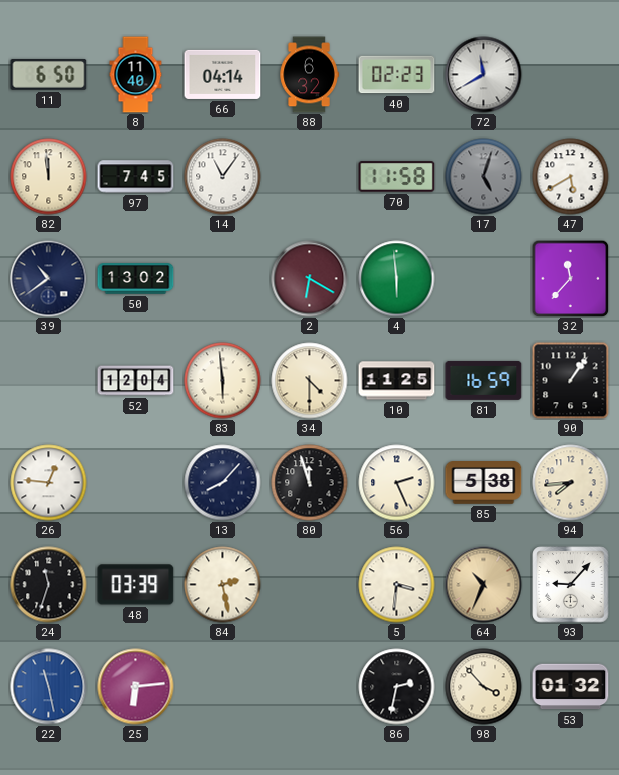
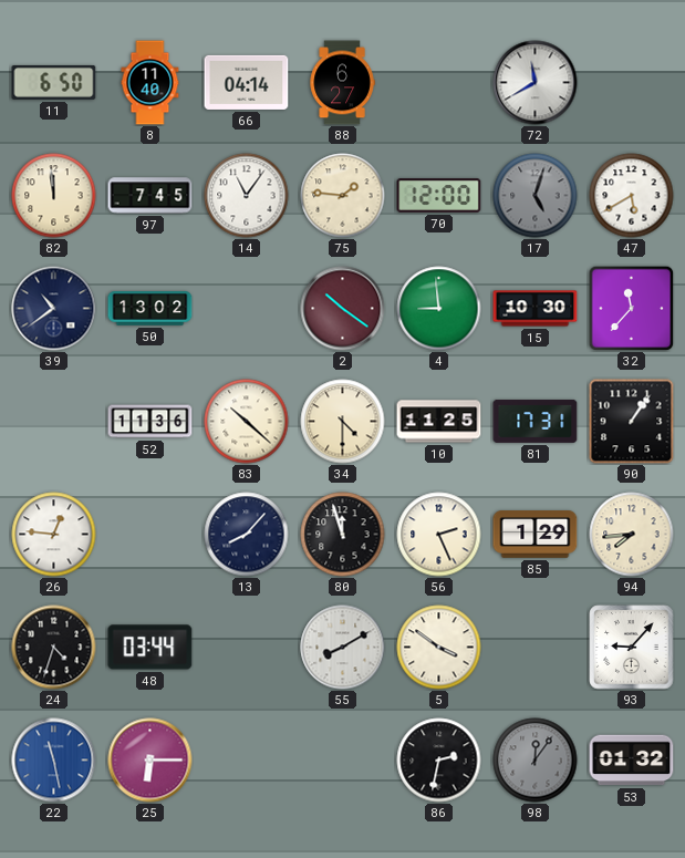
88: 6:32 -> 6:27
40: 02:23 -> none
75: none -> 1:46
70: 11:58 -> 12:00
2: 6:20 -> 10:21
4: 5:59 -> 8:59
15: none -> 10:30
52: 12:04 -> 11:36
83: 5:59 -> 10:22
81: 16:59 -> 17:31
85: 5:38 -> 1:29
24: 11:33 -> 4:33
48: 03:39 -> 03:44
84: 2:28 -> none
55: none -> 8:10
5: 3:31 -> 3:51
64: 10:34 -> none
25: 6:14 -> 6:15
98: 3:53 -> 12:06
98 dial: cream -> grey
